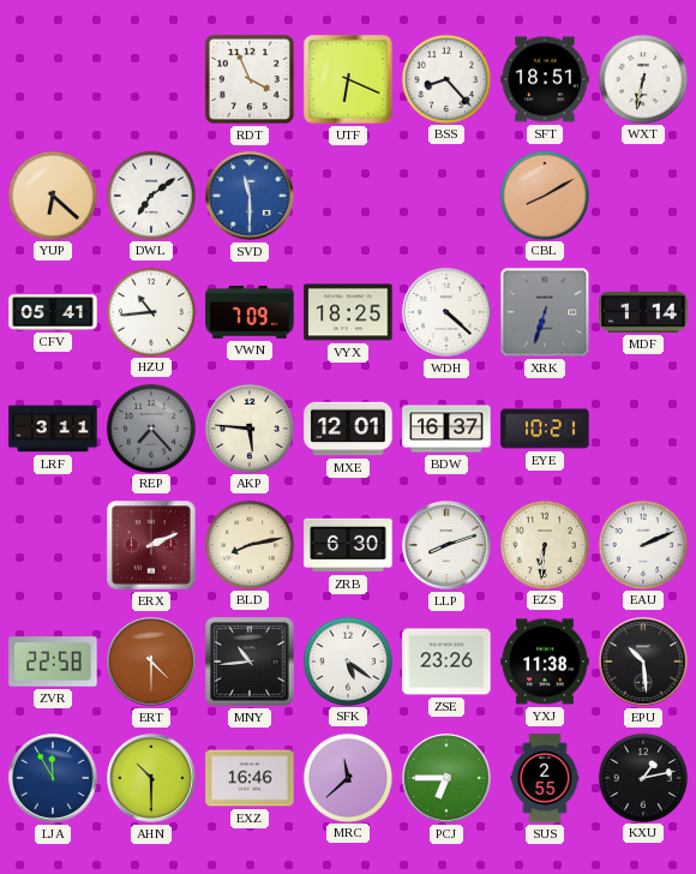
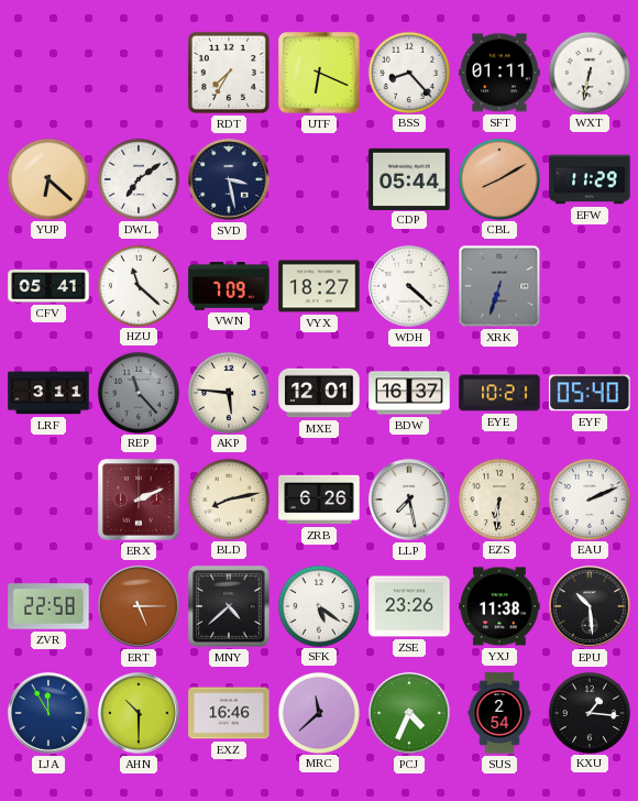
RDT: 3:56 -> 7:35
SFT: 18:51 -> 01:11
SVD: 11:30 -> 3:28
SVD dial: blue -> navy
CDP: none -> 05:44
EFW: none -> 11:29
HZU: 10:44 -> 11:22
VYX: 18:25 -> 18:27
MDF: 1:14 -> none
REP: 7:23 -> 11:23
EYF: none -> 05:40
ZRB: 6:30 -> 6:26
LLP: 8:12 -> 7:28
ERT: 4:30 -> 5:15
MNY: 10:44 -> 4:38
PCJ: 6:45 -> 4:34
SUS: 2:55 -> 2:54
KXU: 1:13 -> 1:16
